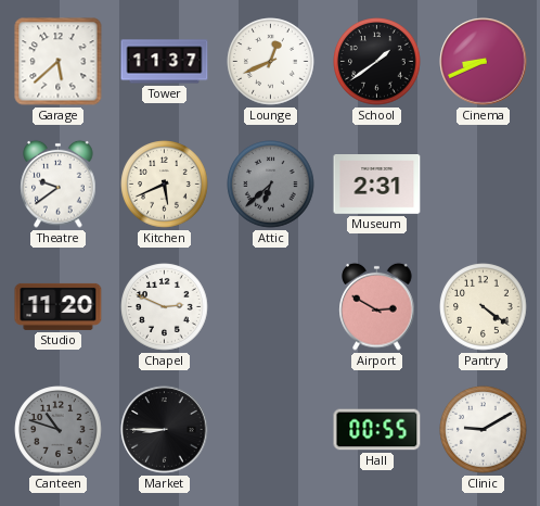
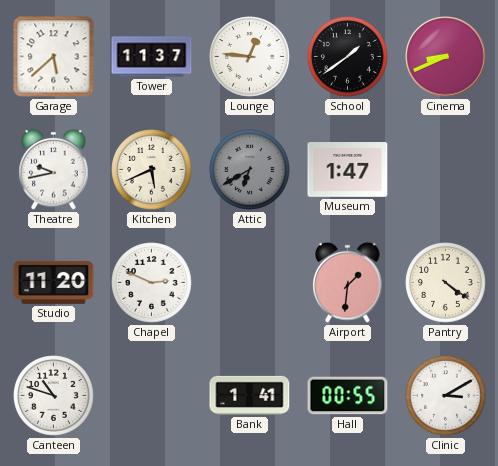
Lounge: 12:41 -> 12:46
Theatre: 9:39 -> 9:43
Attic: 6:38 -> 6:40
Museum: 2:31 -> 1:47
Airport: 2:50 -> 1:31
Canteen dial: grey -> white
Market: 8:45 -> none
Bank: none -> 1:41
Clinic: 9:10 -> 3:10
